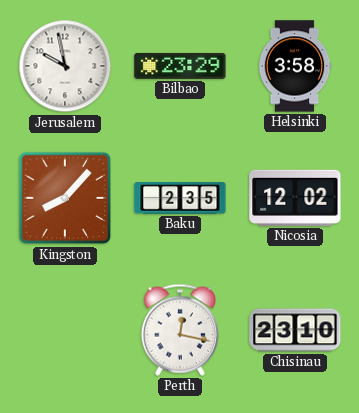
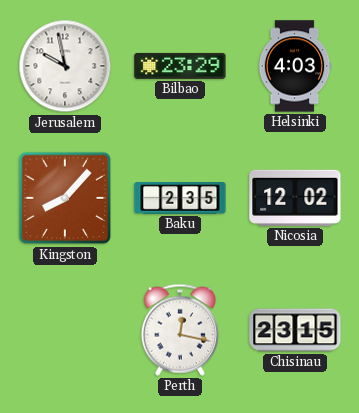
Helsinki: 3:58 -> 4:03
Chisinau: 23:10 -> 23:15
